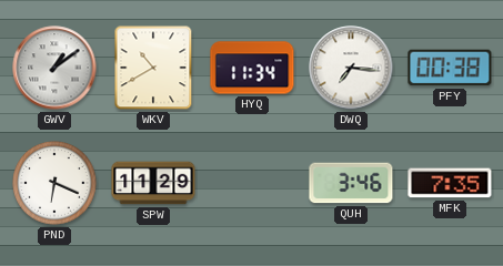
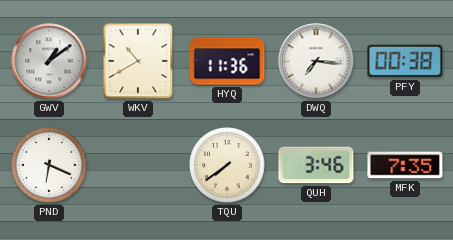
HYQ: 11:34 -> 11:36
SPW: 11:29 -> none
TQU: none -> 7:39
